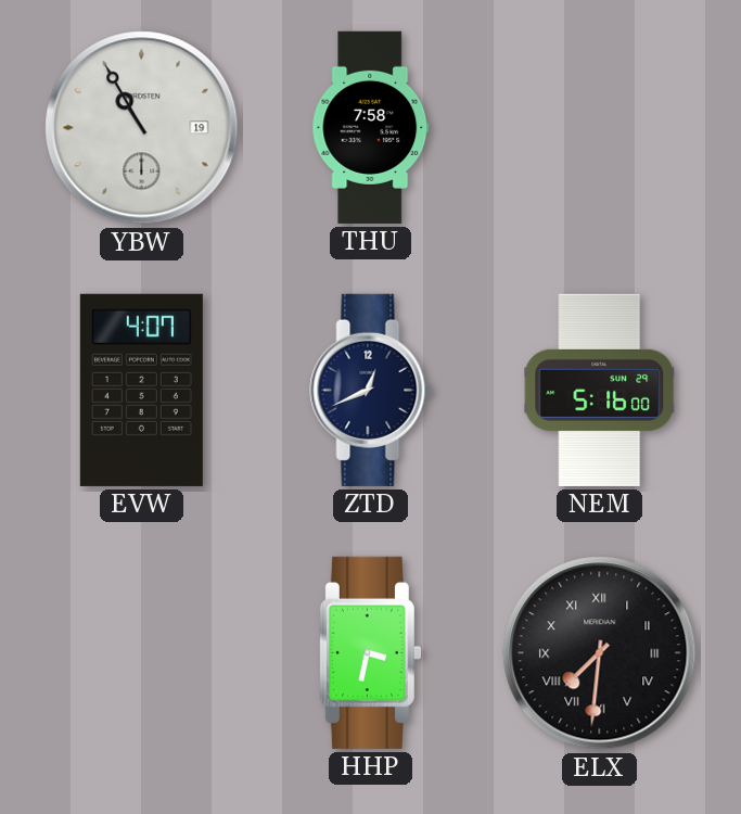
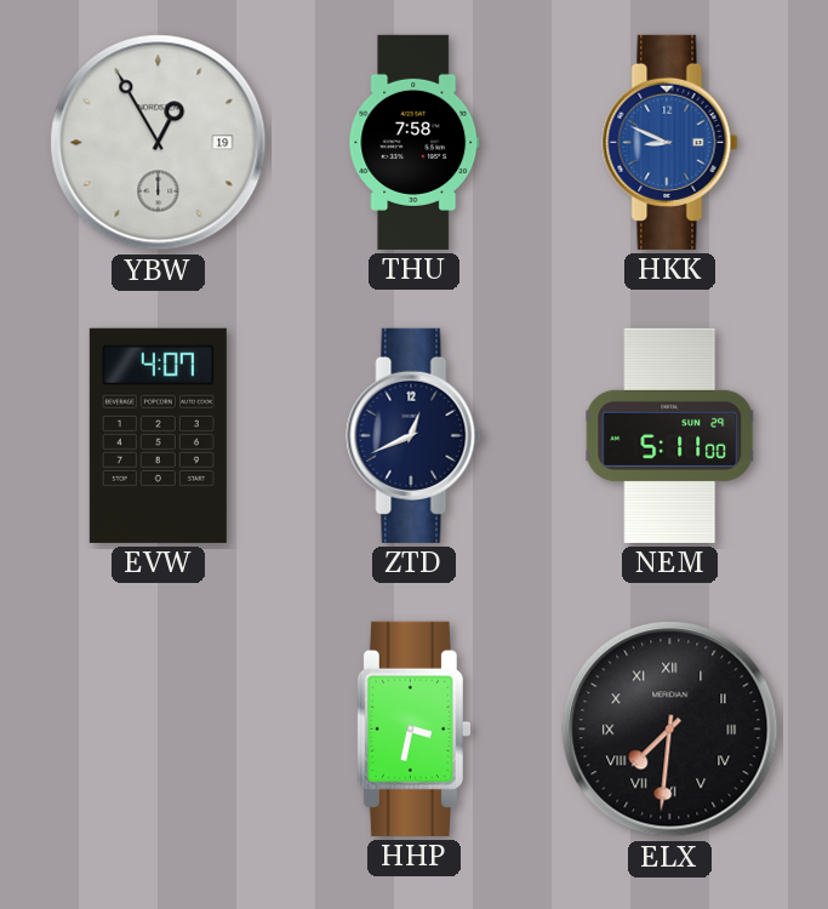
YBW: 10:55 -> 12:55
HKK: none -> 8:49
NEM: 5:16 -> 5:11
